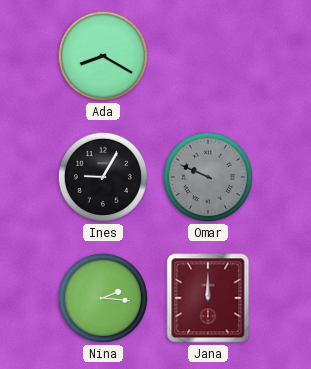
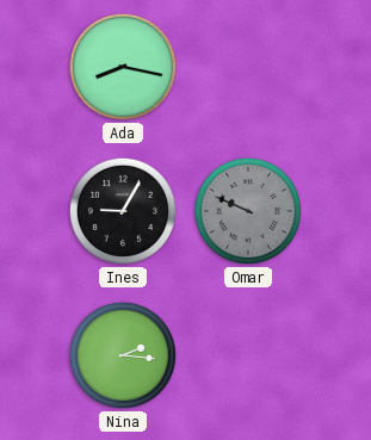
Ada: 8:20 -> 8:17
Jana: 12:00 -> none
